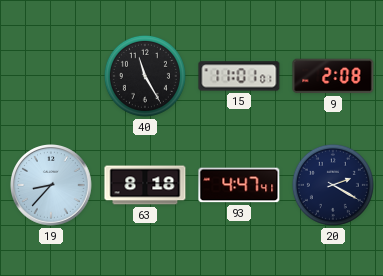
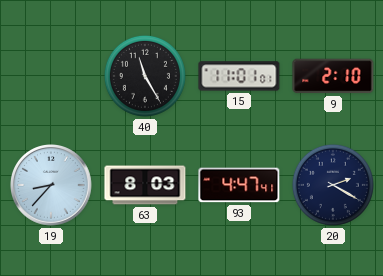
9: 2:08 -> 2:10
63: 8:18 -> 8:03
